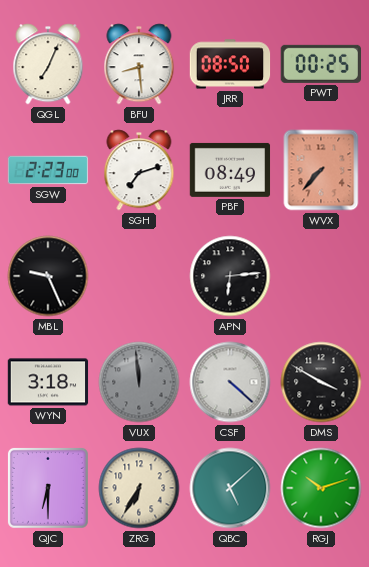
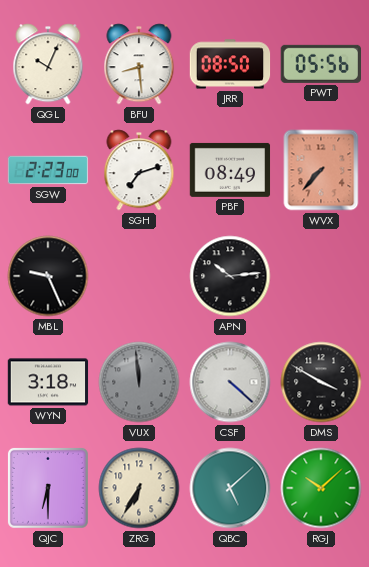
QGL: 7:04 -> 10:04
PWT: 00:25 -> 05:56
APN: 6:14 -> 10:14
RGJ: 10:12 -> 10:08
